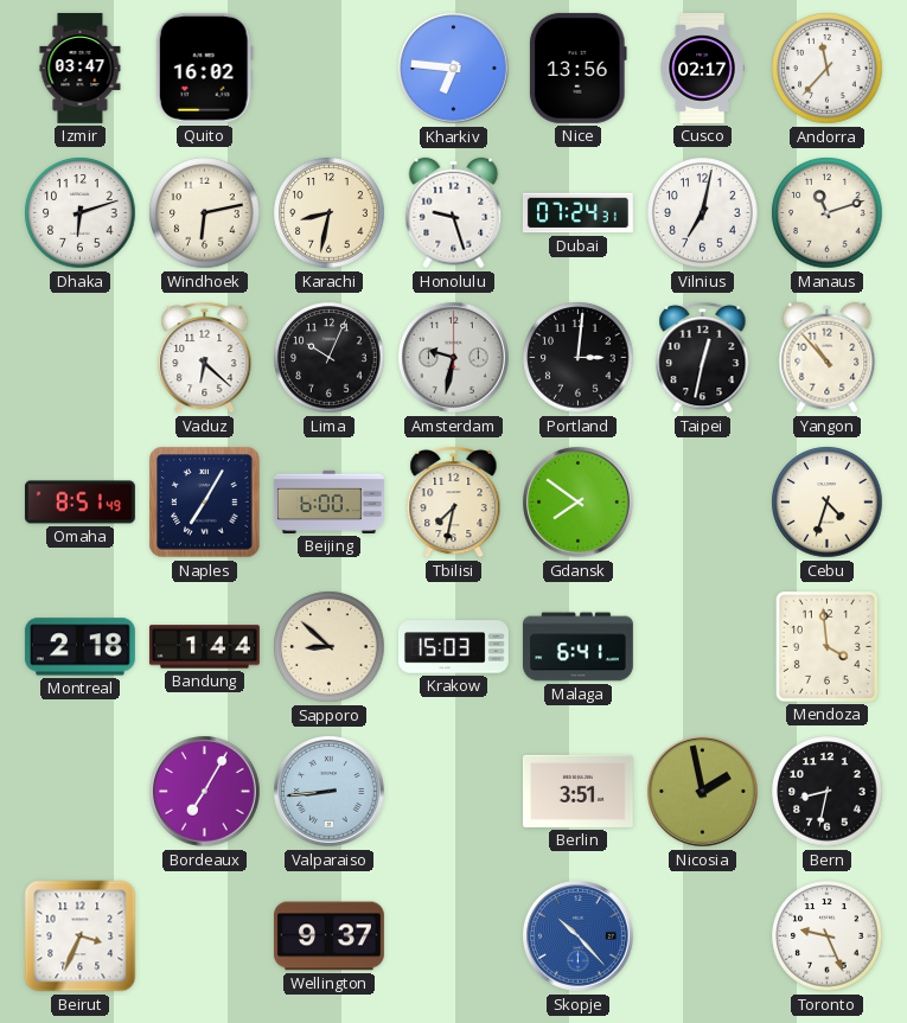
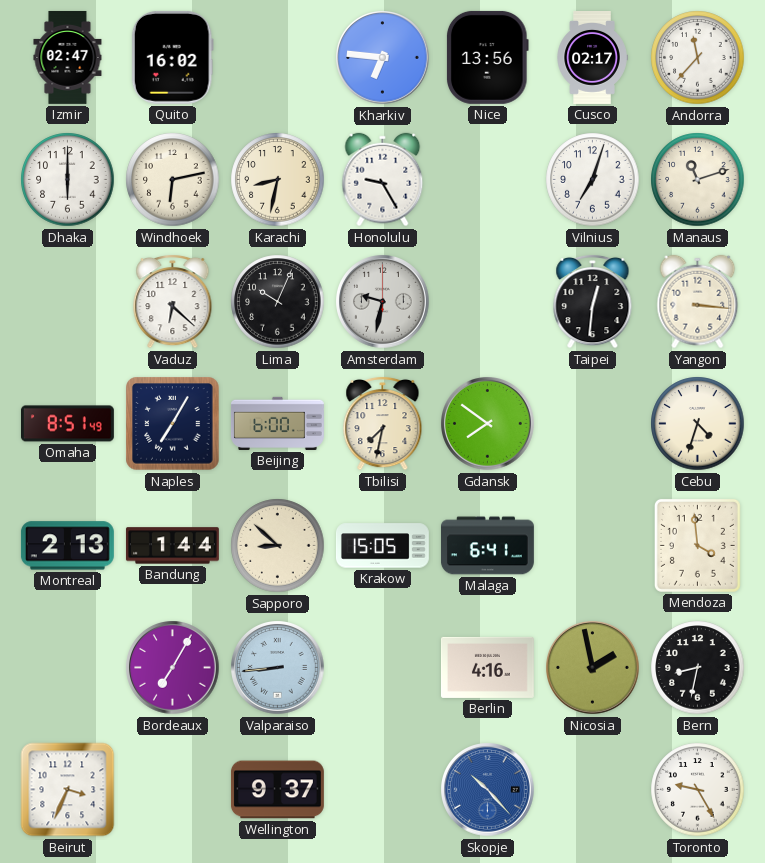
Izmir: 03:47 -> 02:47
Dhaka: 6:12 -> 6:00
Honolulu: 9:27 -> 9:25
Dubai: 07:24 -> none
Vilnius: 7:02 -> 7:03
Portland: 3:01 -> none
Taipei: 12:32 -> 12:31
Yangon: 10:53 -> 3:16
Montreal: 2:18 -> 2:13
Krakow: 15:03 -> 15:05
Berlin: 3:51 -> 4:16
Toronto: 9:26 -> 9:25
